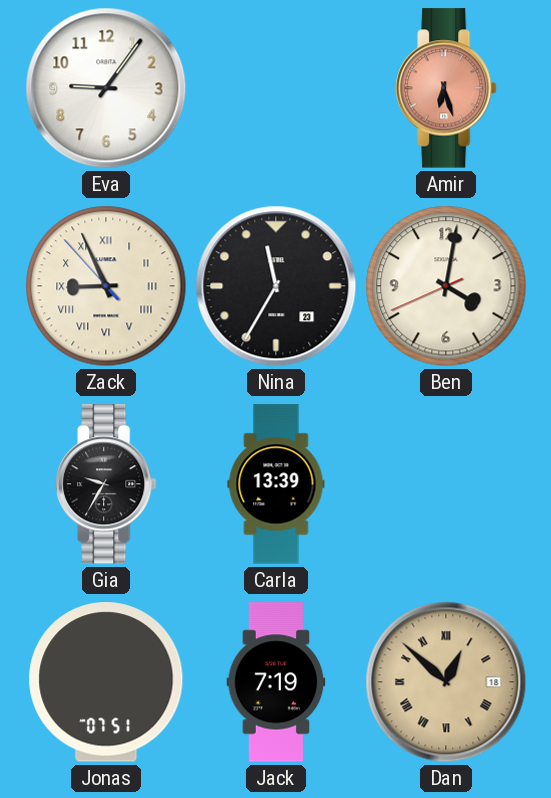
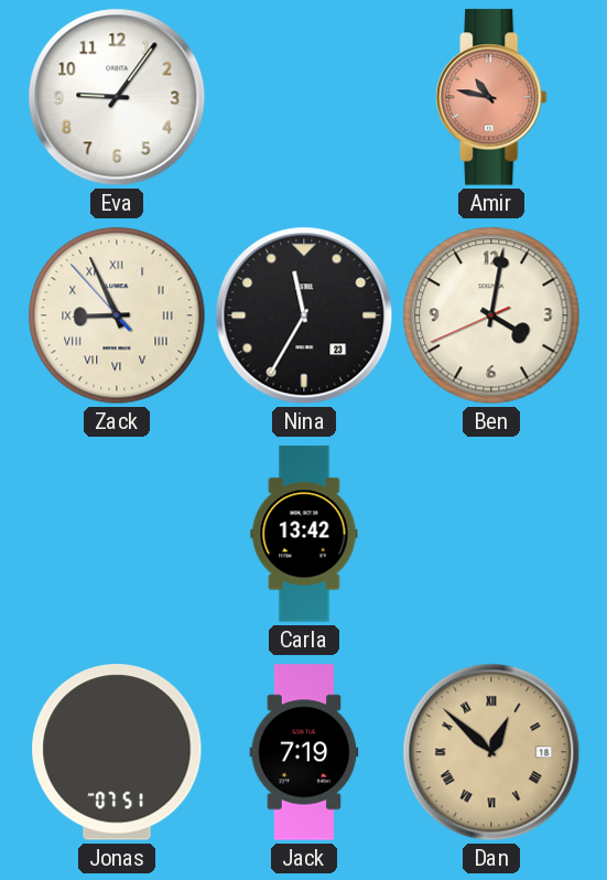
Amir: 6:27 -> 10:47
Gia: 9:35 -> none
Carla: 13:39 -> 13:42
